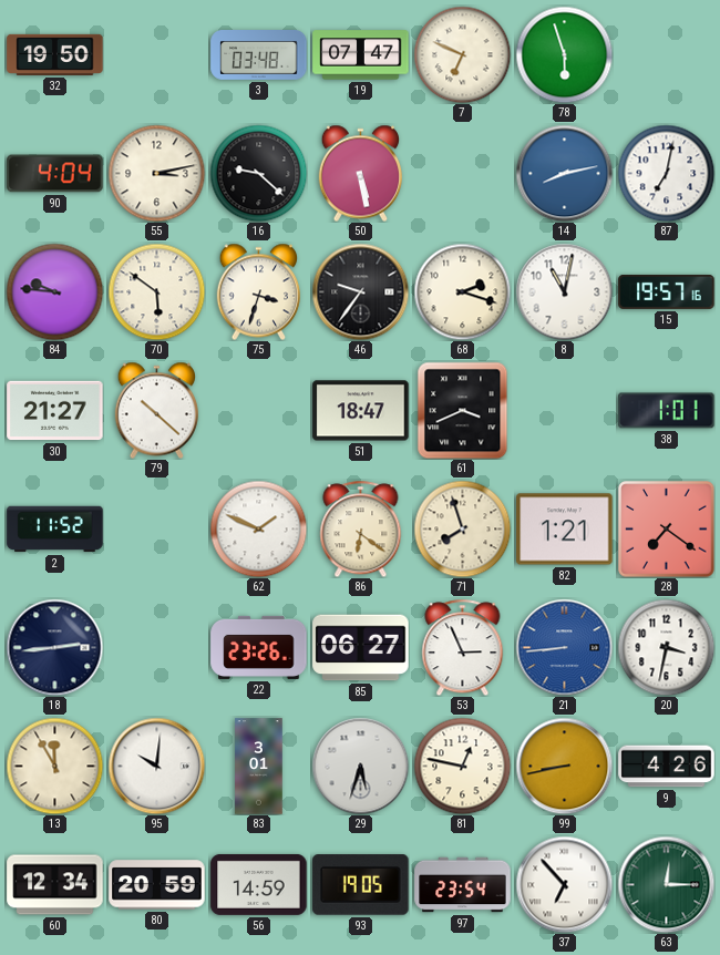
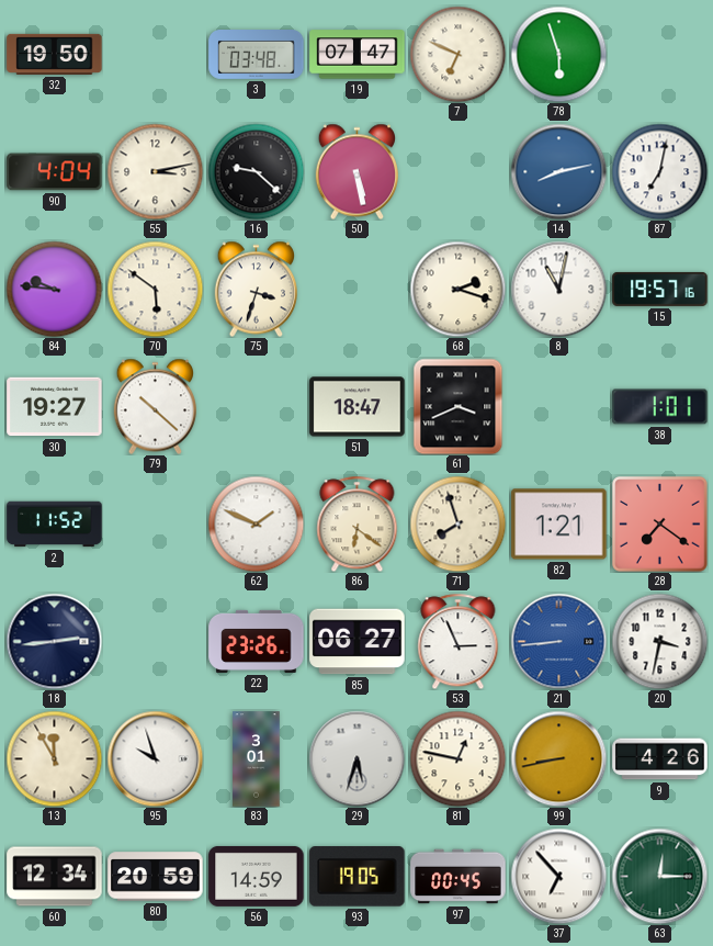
46: 9:36 -> none
30: 21:27 -> 19:27
95: 10:01 -> 9:57
97: 23:54 -> 00:45
